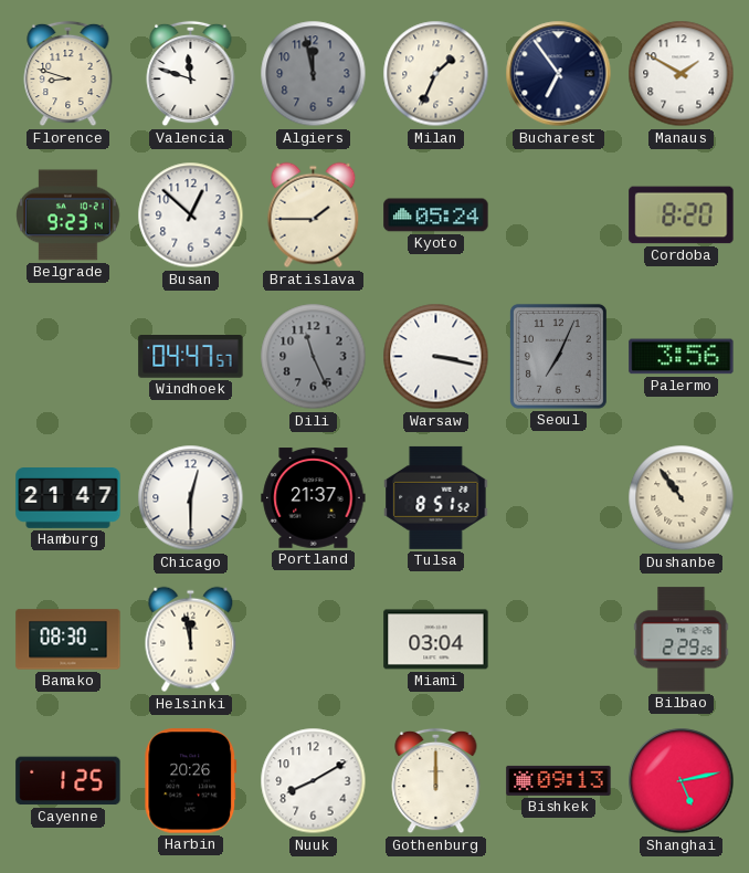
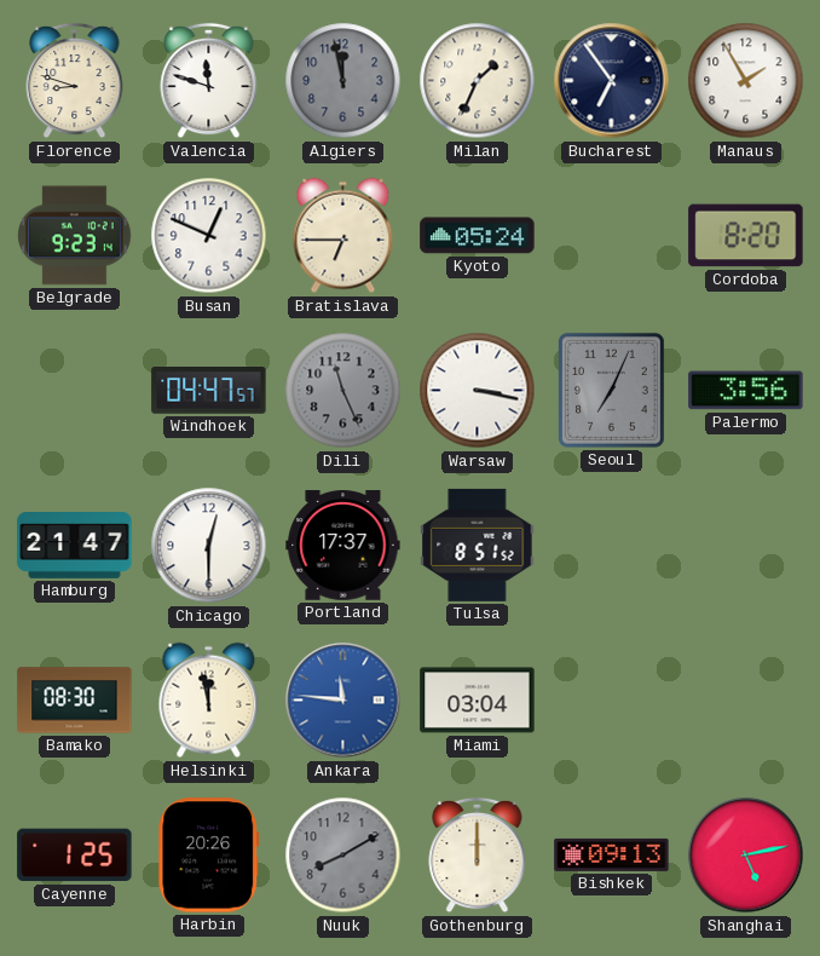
Manaus: 1:50 -> 1:55
Busan: 12:52 -> 12:49
Bratislava: 1:45 -> 6:45
Portland: 21:37 -> 17:37
Dushanbe: 10:54 -> none
Ankara: none -> 11:46
Bilbao: 2:29 -> none
Nuuk dial: white -> grey
